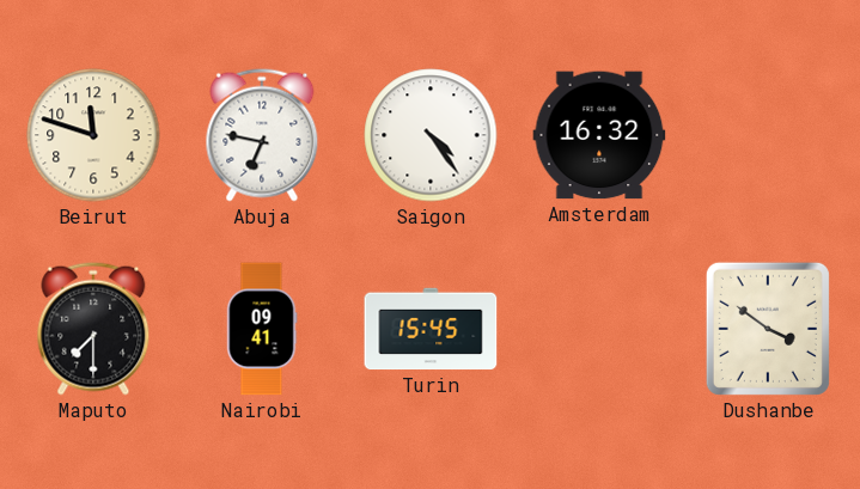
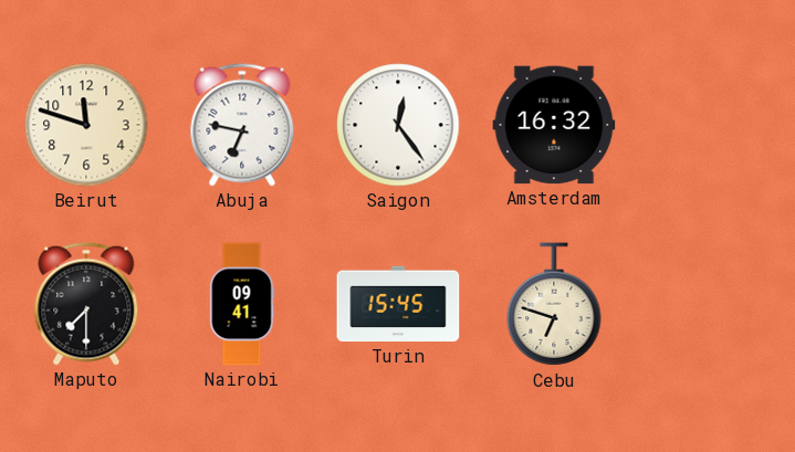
Saigon: 4:24 -> 12:24
Cebu: none -> 6:48
Dushanbe: 3:51 -> none
